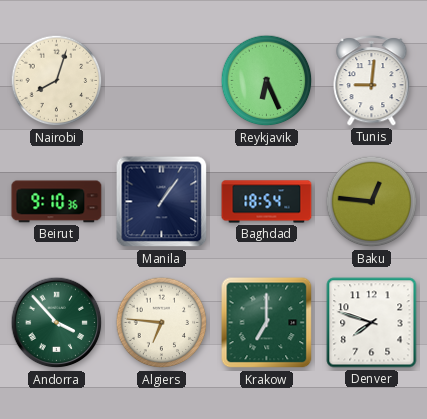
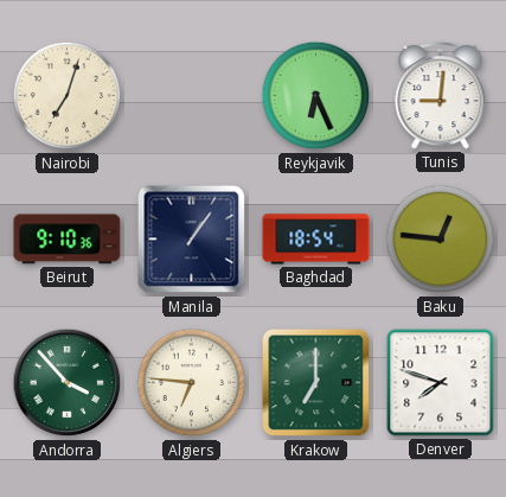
Nairobi: 8:03 -> 7:03
